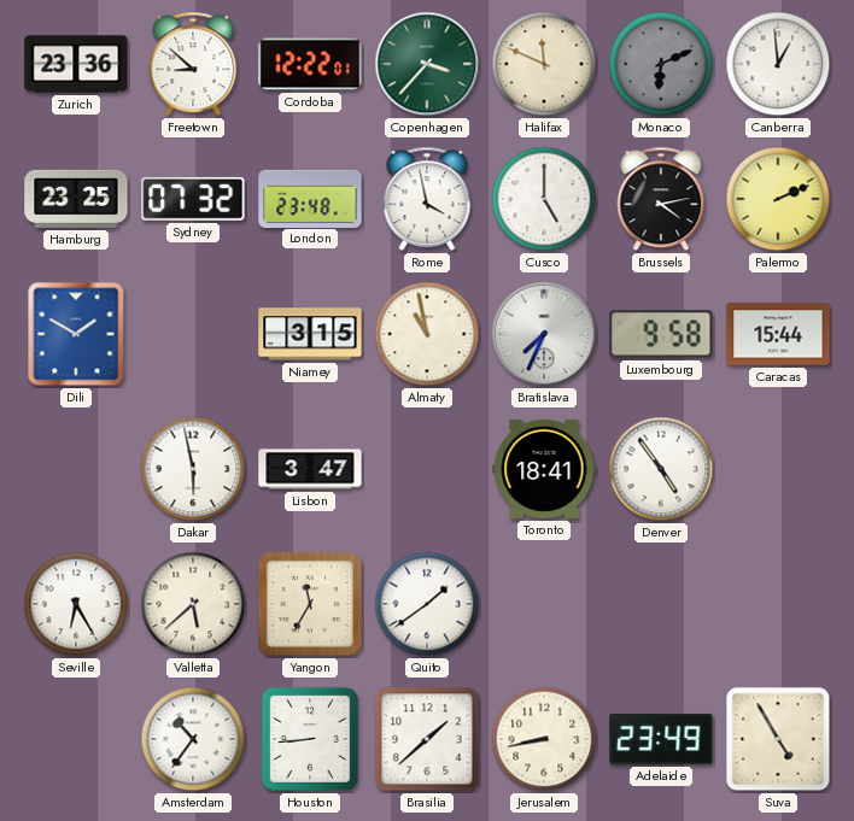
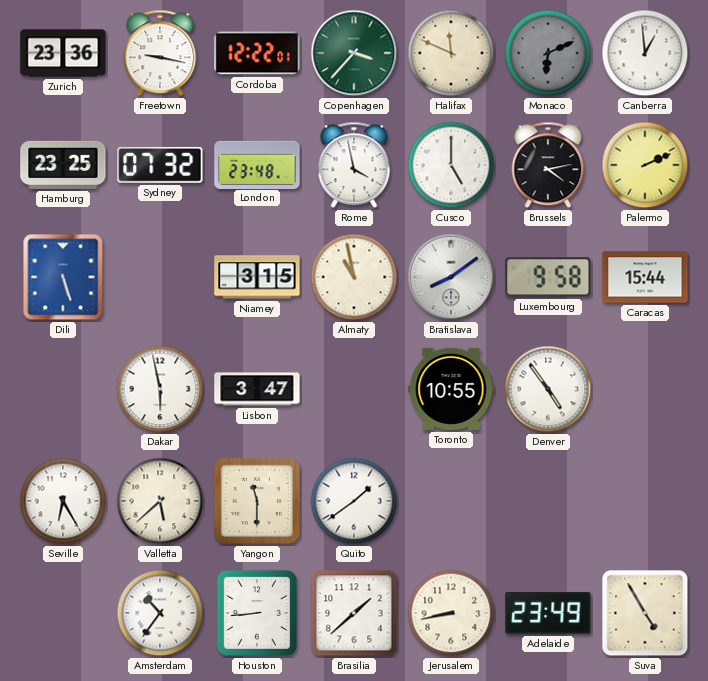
Freetown: 8:52 -> 9:17
Dili: 1:50 -> 5:27
Bratislava: 7:34 -> 8:09
Toronto: 18:41 -> 10:55
Yangon: 11:35 -> 11:30
